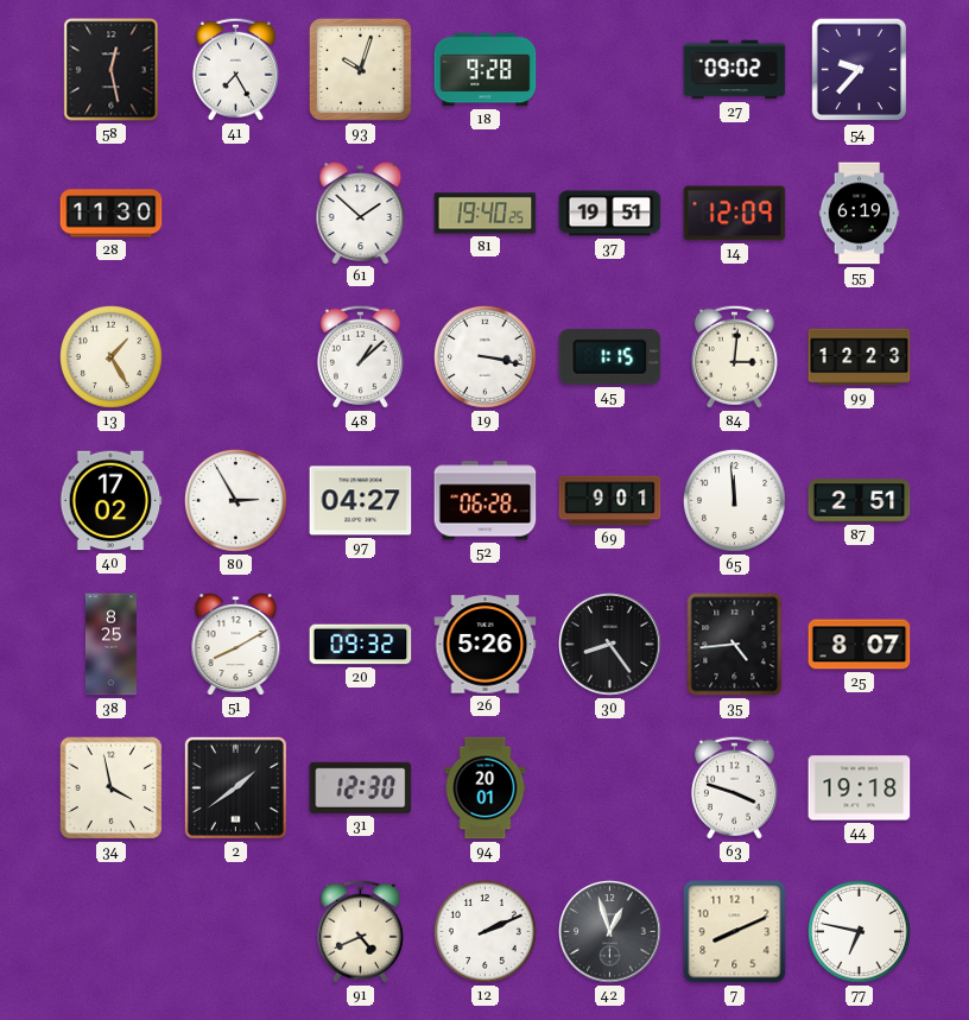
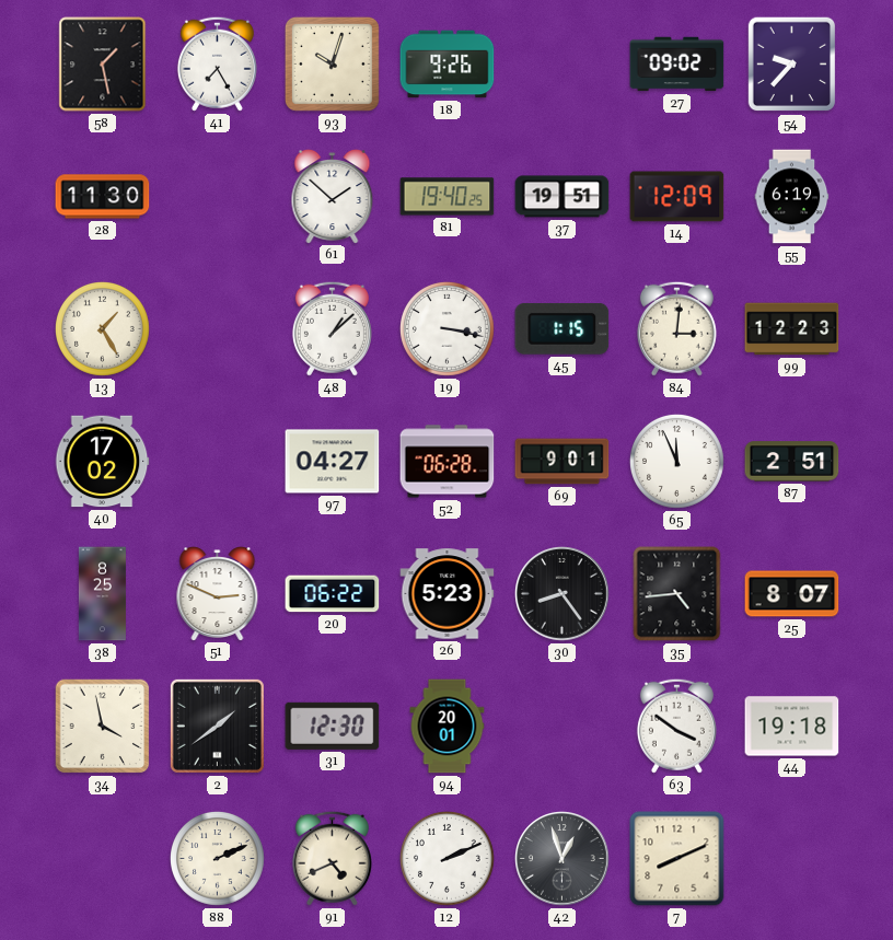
58: 12:28 -> 1:28
18: 9:28 -> 9:26
80: 2:55 -> none
65: 11:59 -> 11:56
51: 8:10 -> 2:49
20: 09:32 -> 06:22
26: 5:26 -> 5:23
63: 3:48 -> 3:51
88: none -> 2:11
77: 6:47 -> none
